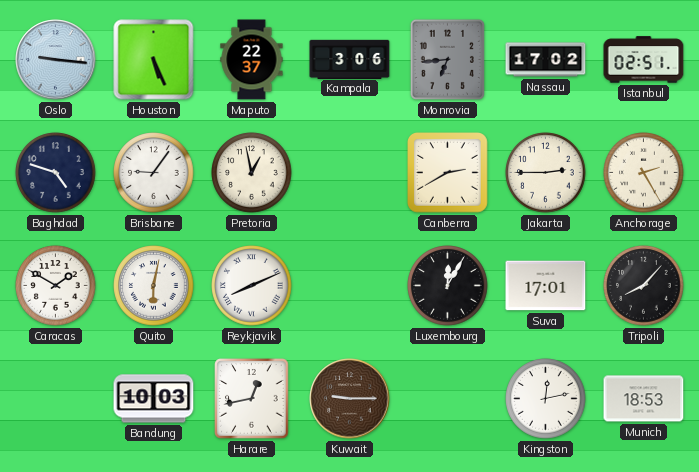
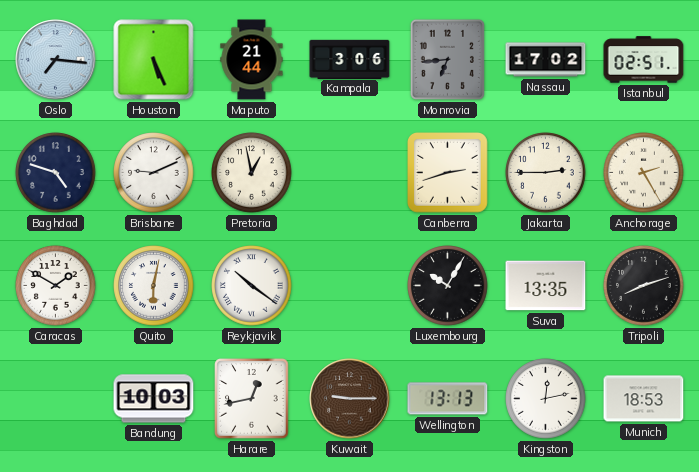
Oslo: 9:16 -> 7:16
Maputo: 22:37 -> 21:44
Brisbane: 9:06 -> 9:11
Canberra: 2:40 -> 2:42
Reykjavik: 8:11 -> 10:21
Luxembourg: 12:05 -> 10:05
Suva: 17:01 -> 13:35
Tripoli: 8:07 -> 8:12
Wellington: none -> 13:13
